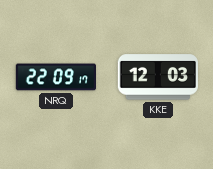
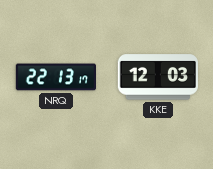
NRQ: 22:09 -> 22:13
